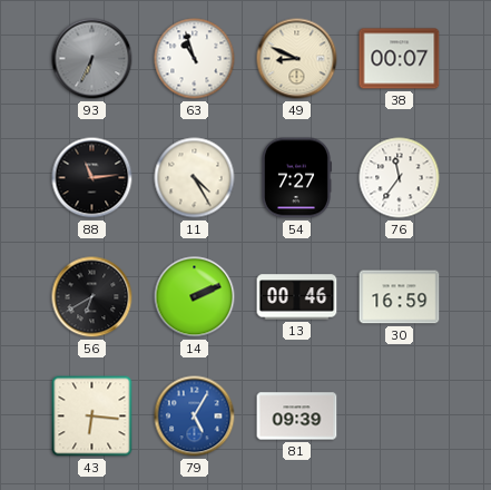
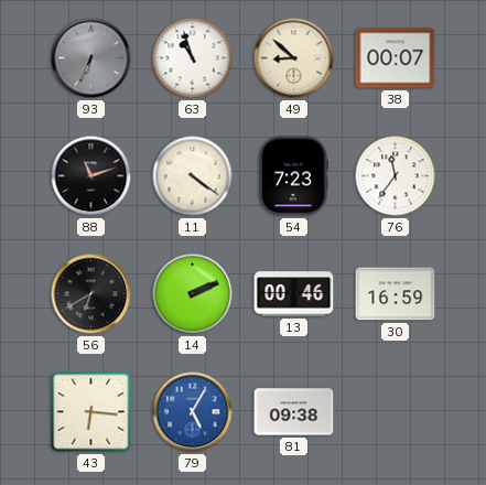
49: 8:49 -> 8:52
88: 11:14 -> 11:12
11: 4:25 -> 4:21
54: 7:27 -> 7:23
81: 09:39 -> 09:38
